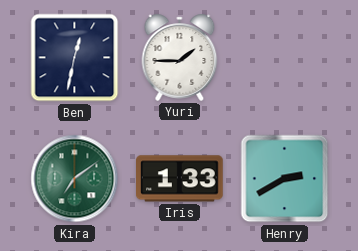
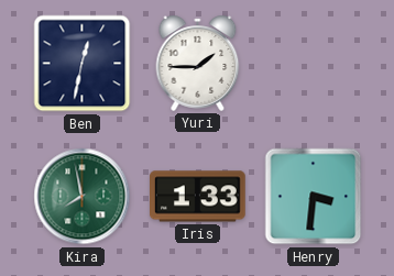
Kira: 7:09 -> 7:58
Henry: 2:40 -> 3:31
